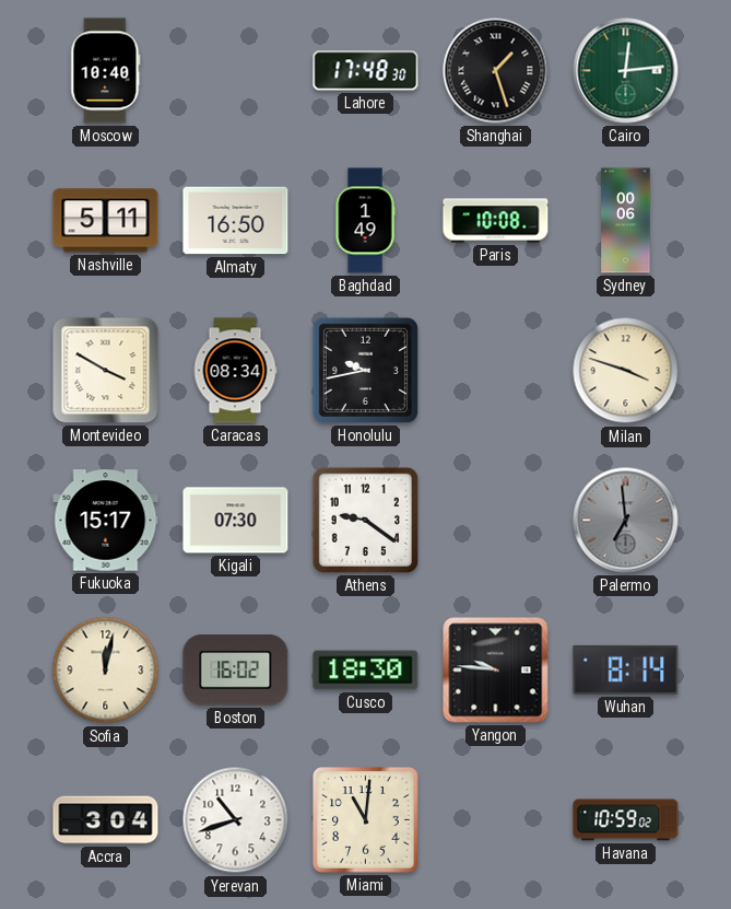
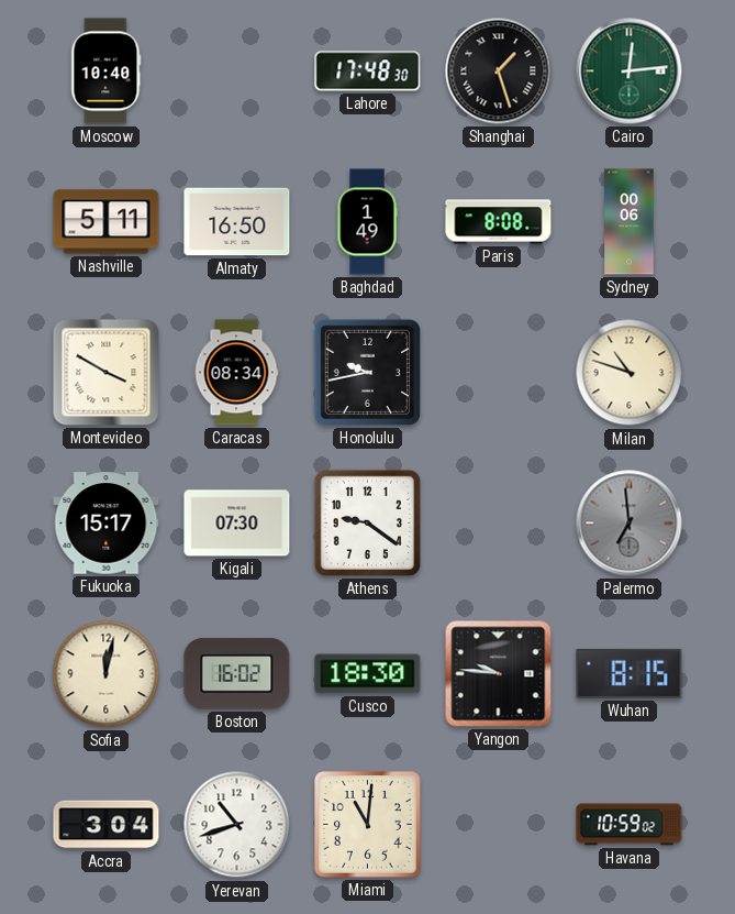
Paris: 10:08 -> 8:08
Milan: 3:48 -> 10:48
Wuhan: 8:14 -> 8:15
